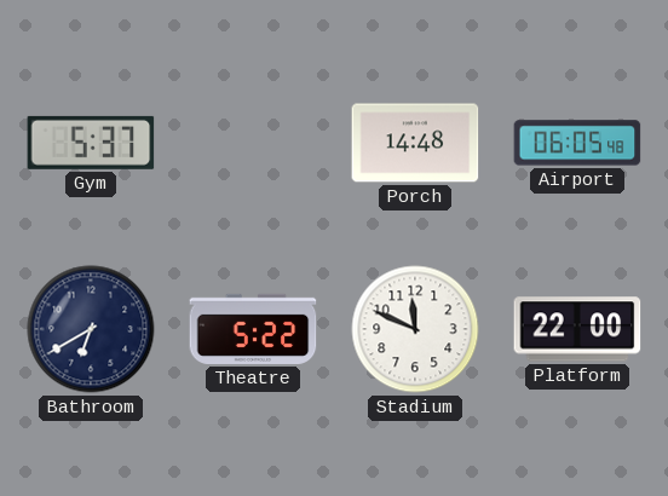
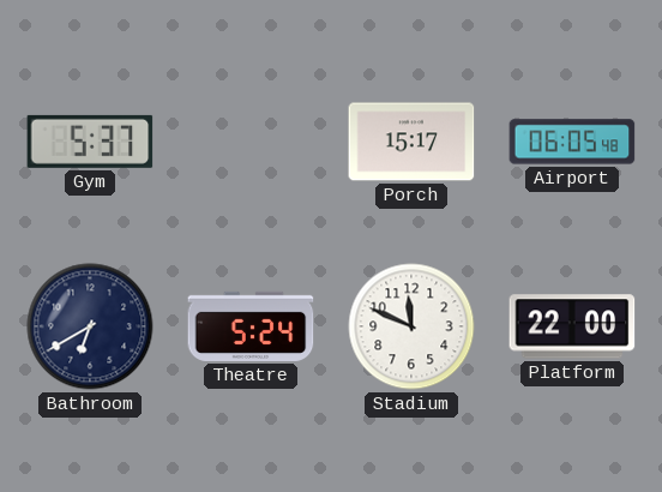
Porch: 14:48 -> 15:17
Theatre: 5:22 -> 5:24
